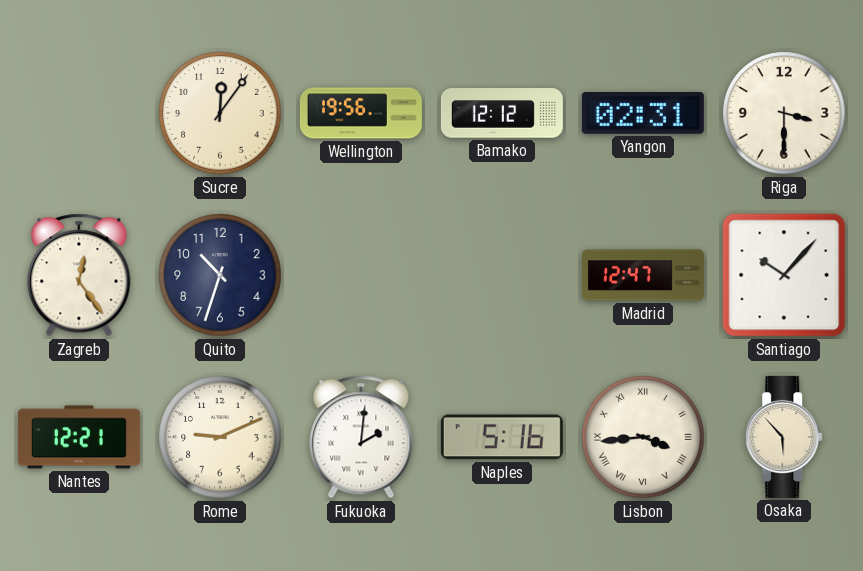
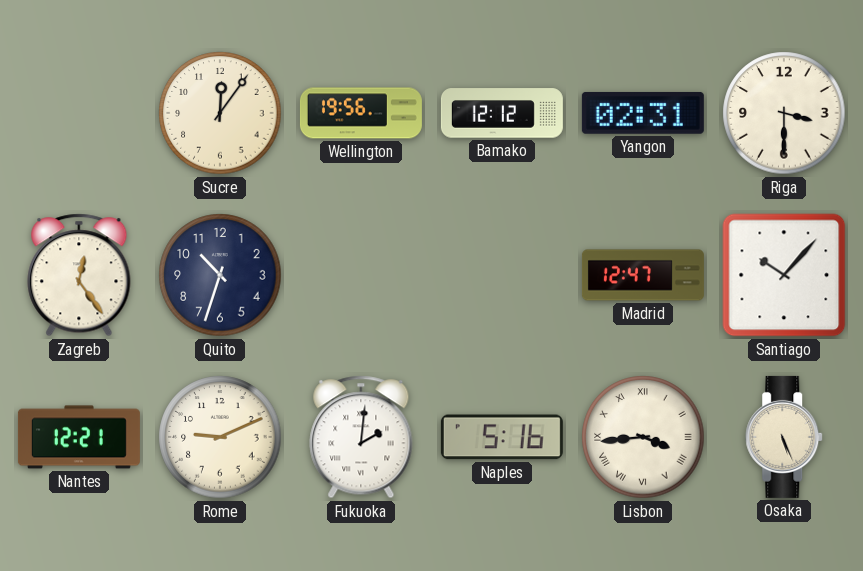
Osaka: 5:53 -> 5:26
